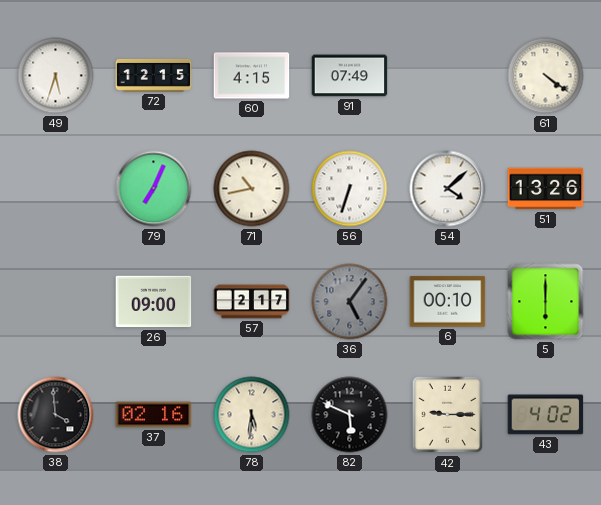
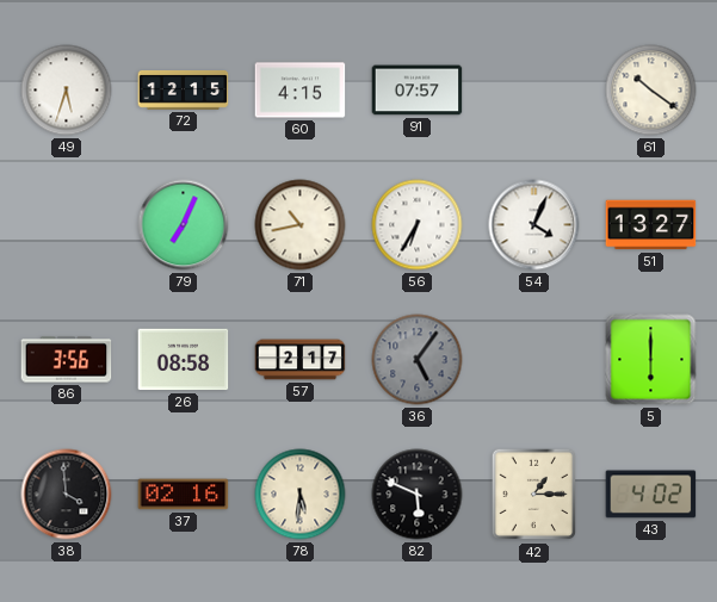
91: 07:49 -> 07:57
61: 4:21 -> 10:21
56: 6:33 -> 6:35
54: 4:08 -> 4:04
51: 13:26 -> 13:27
86: none -> 3:56
26: 09:00 -> 08:58
6: 00:10 -> none
42: 9:15 -> 1:15
